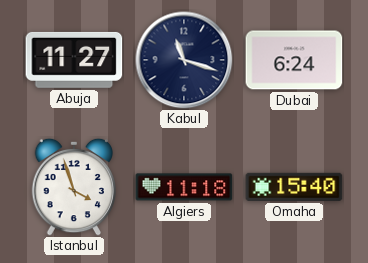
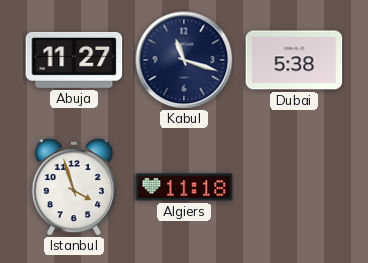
Dubai: 6:24 -> 5:38
Omaha: 15:40 -> none
